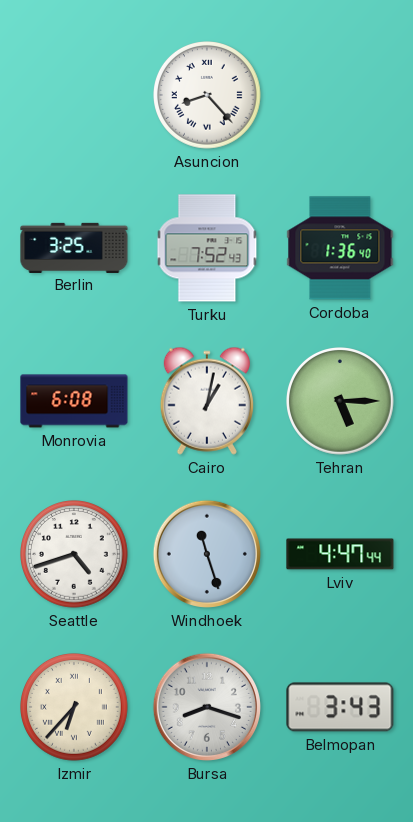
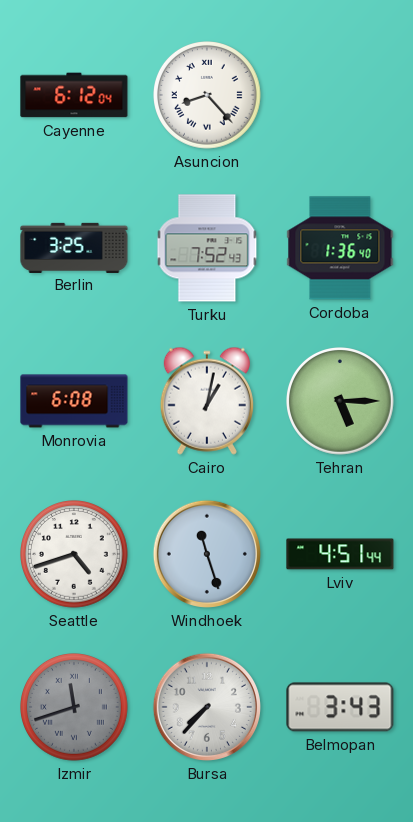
Cayenne: none -> 6:12
Lviv: 4:47 -> 4:51
Izmir: 6:37 -> 11:42
Izmir dial: cream -> grey
Bursa: 8:18 -> 7:37
